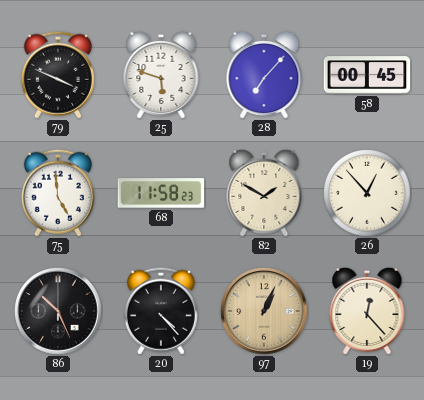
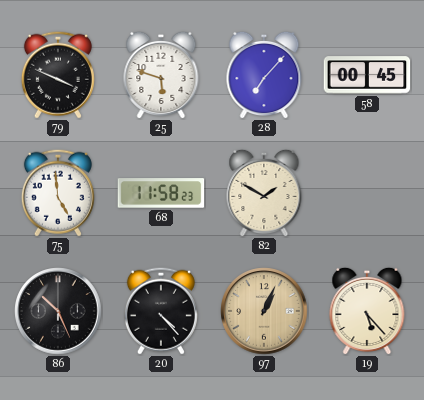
26: 12:53 -> none
19: 12:23 -> 5:23
